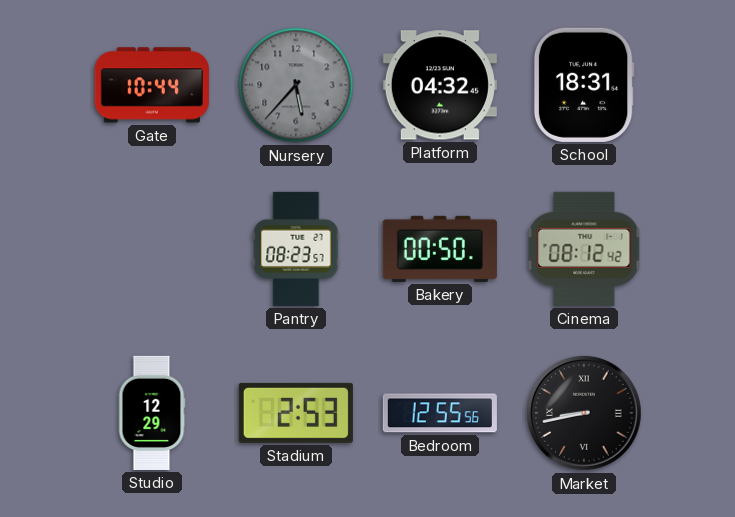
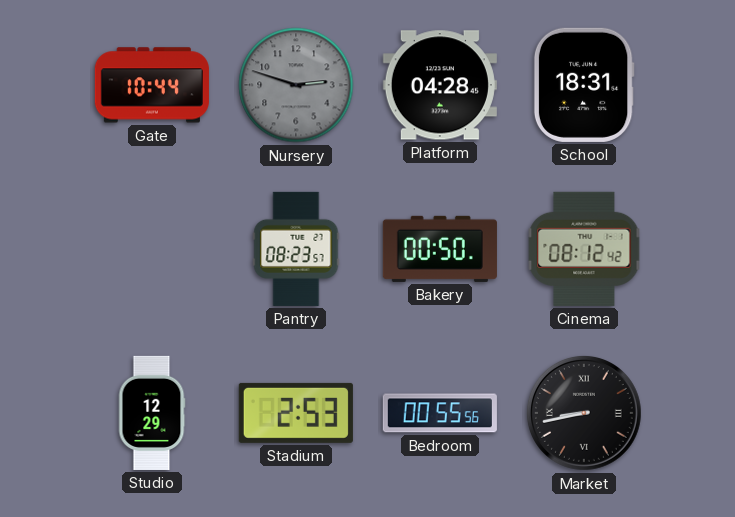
Nursery: 5:37 -> 2:48
Platform: 04:32 -> 04:28
Bedroom: 12:55 -> 00:55
